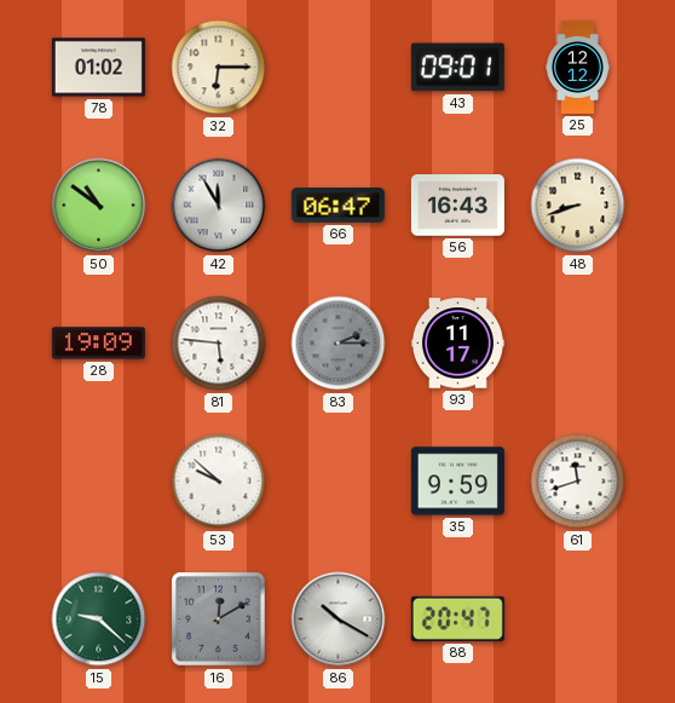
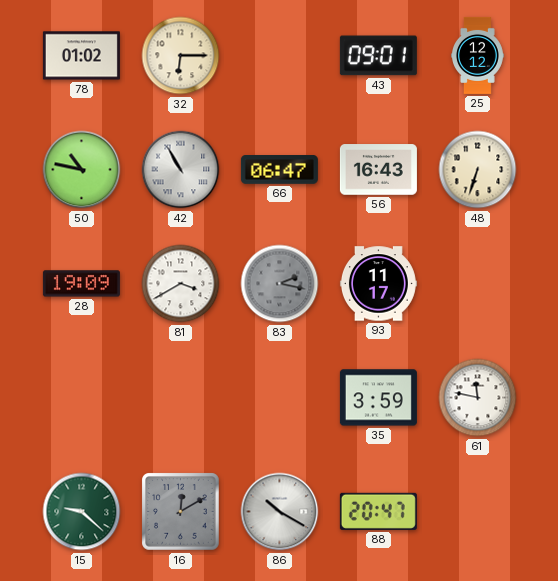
50: 10:51 -> 10:47
42: 11:55 -> 10:55
48: 8:42 -> 6:33
81: 5:46 -> 3:40
83: 2:15 -> 2:17
53: 9:52 -> none
35: 9:59 -> 3:59
61: 11:42 -> 11:47
